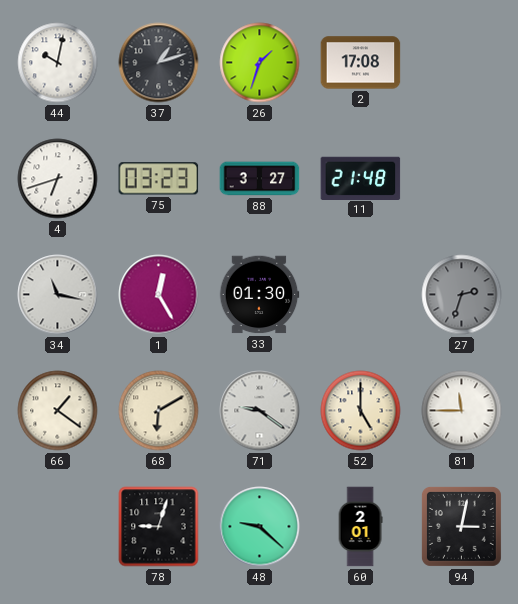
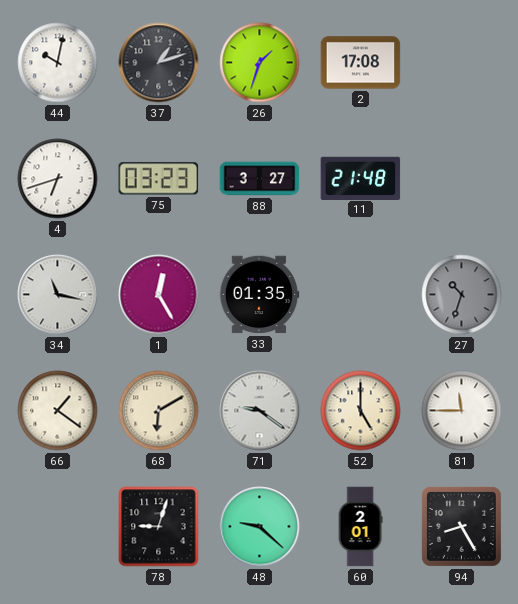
33: 01:30 -> 01:35
27: 2:33 -> 10:33
94: 3:02 -> 8:25
